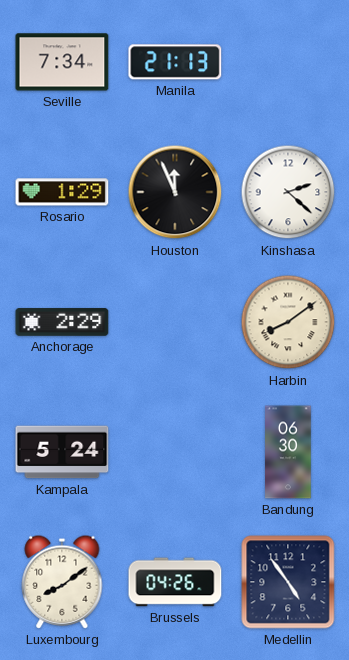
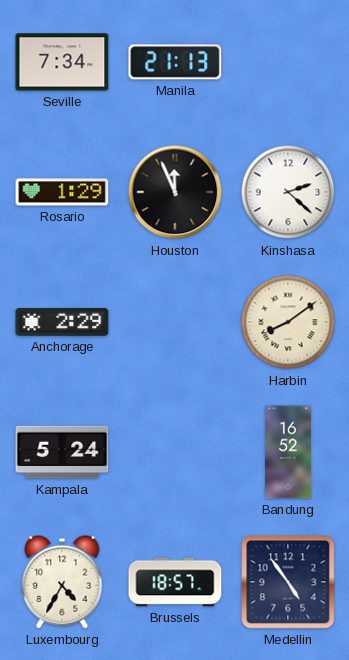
Bandung: 06:30 -> 16:52
Luxembourg: 8:09 -> 4:35
Brussels: 04:26 -> 18:57
